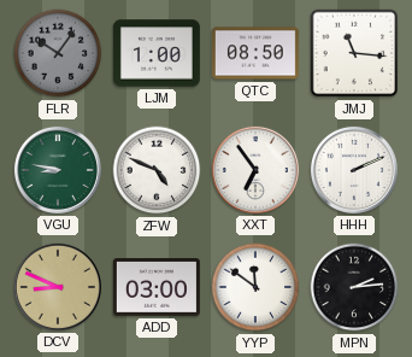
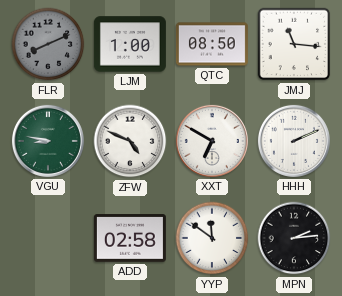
FLR: 10:06 -> 8:11
XXT: 6:54 -> 6:50
DCV: 8:49 -> none
ADD: 03:00 -> 02:58
